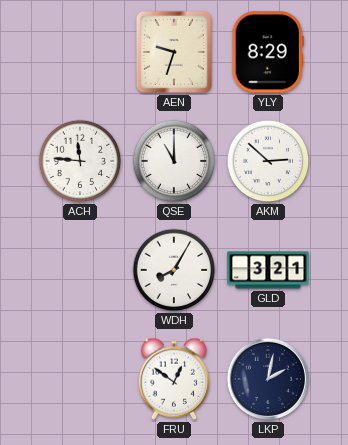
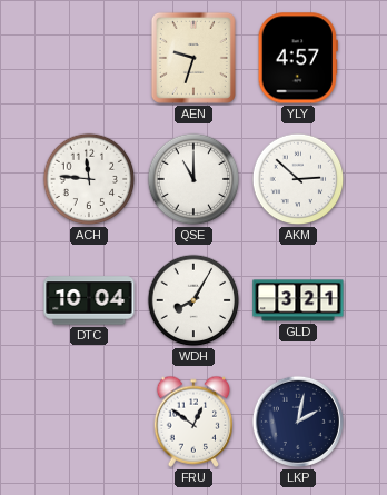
YLY: 8:29 -> 4:57
DTC: none -> 10:04
